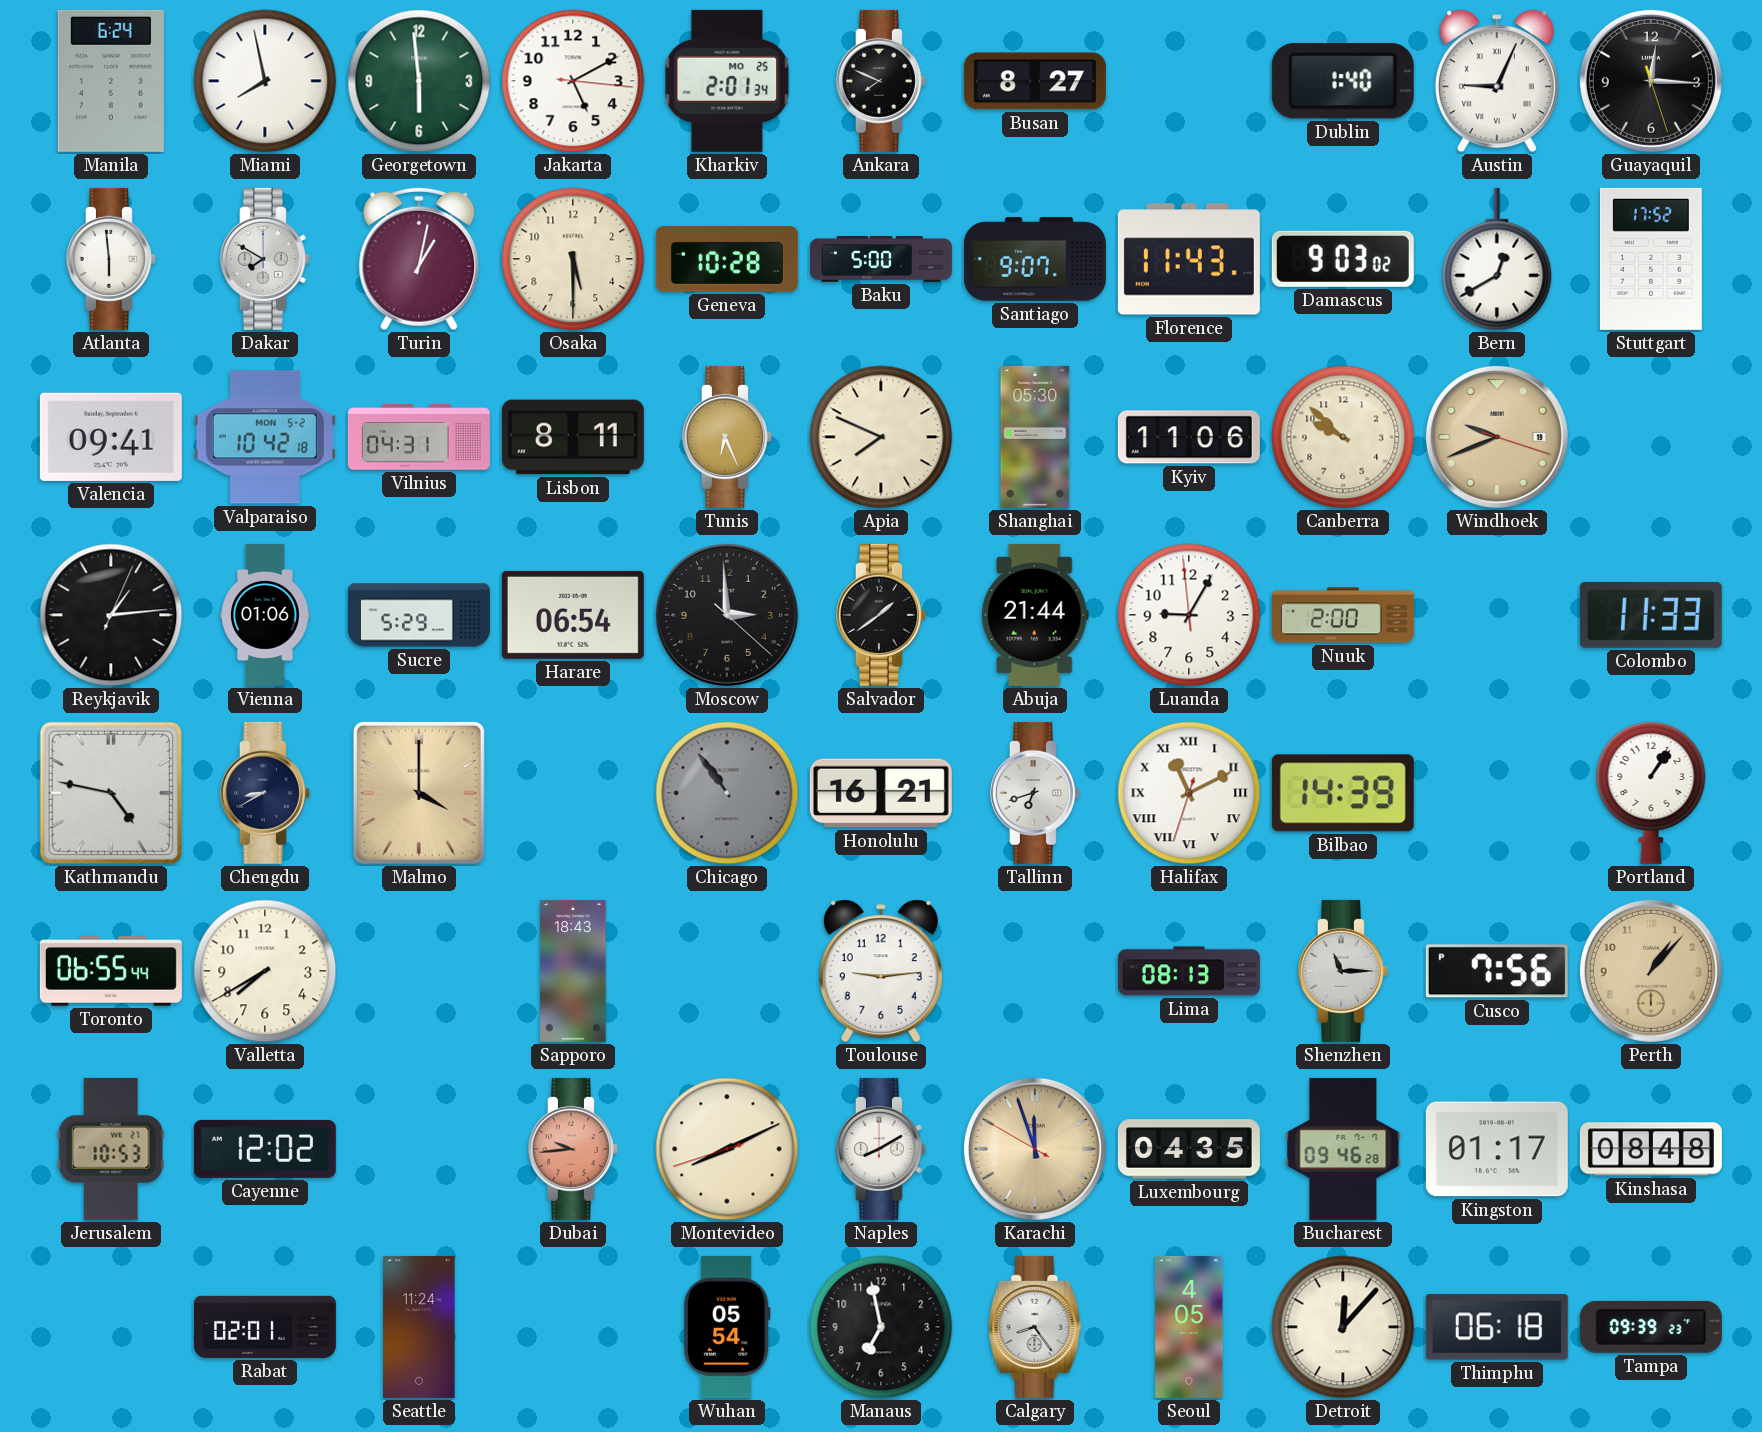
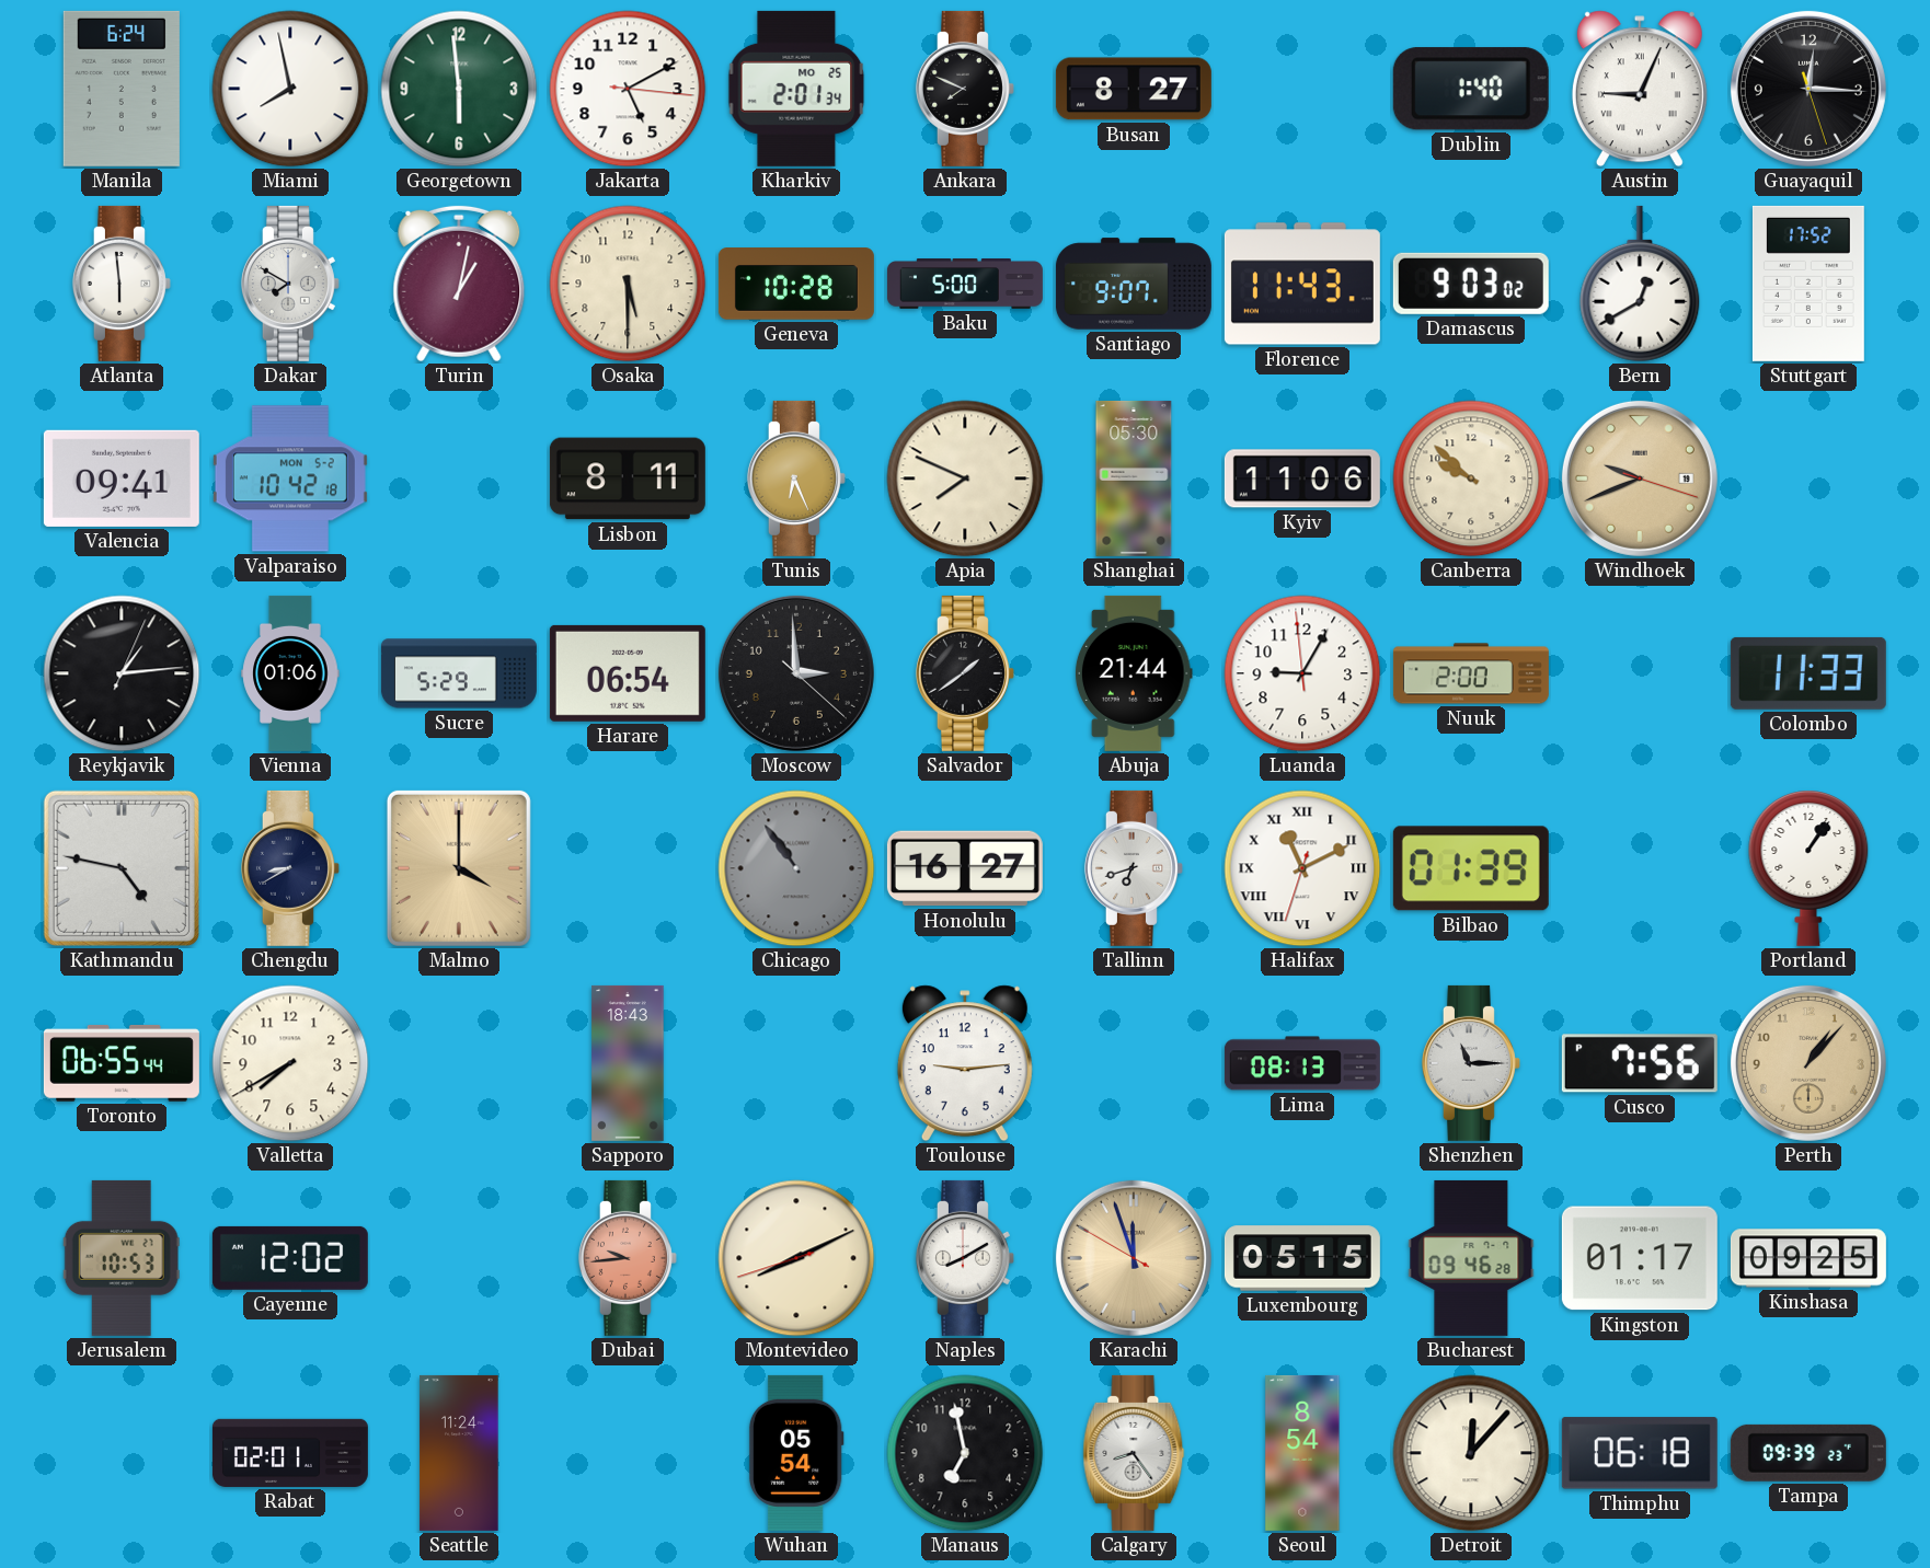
Vilnius: 04:31 -> none
Honolulu: 16:21 -> 16:27
Bilbao: 14:39 -> 01:39
Luxembourg: 04:35 -> 05:15
Kinshasa: 08:48 -> 09:25
Seoul: 4:05 -> 8:54
